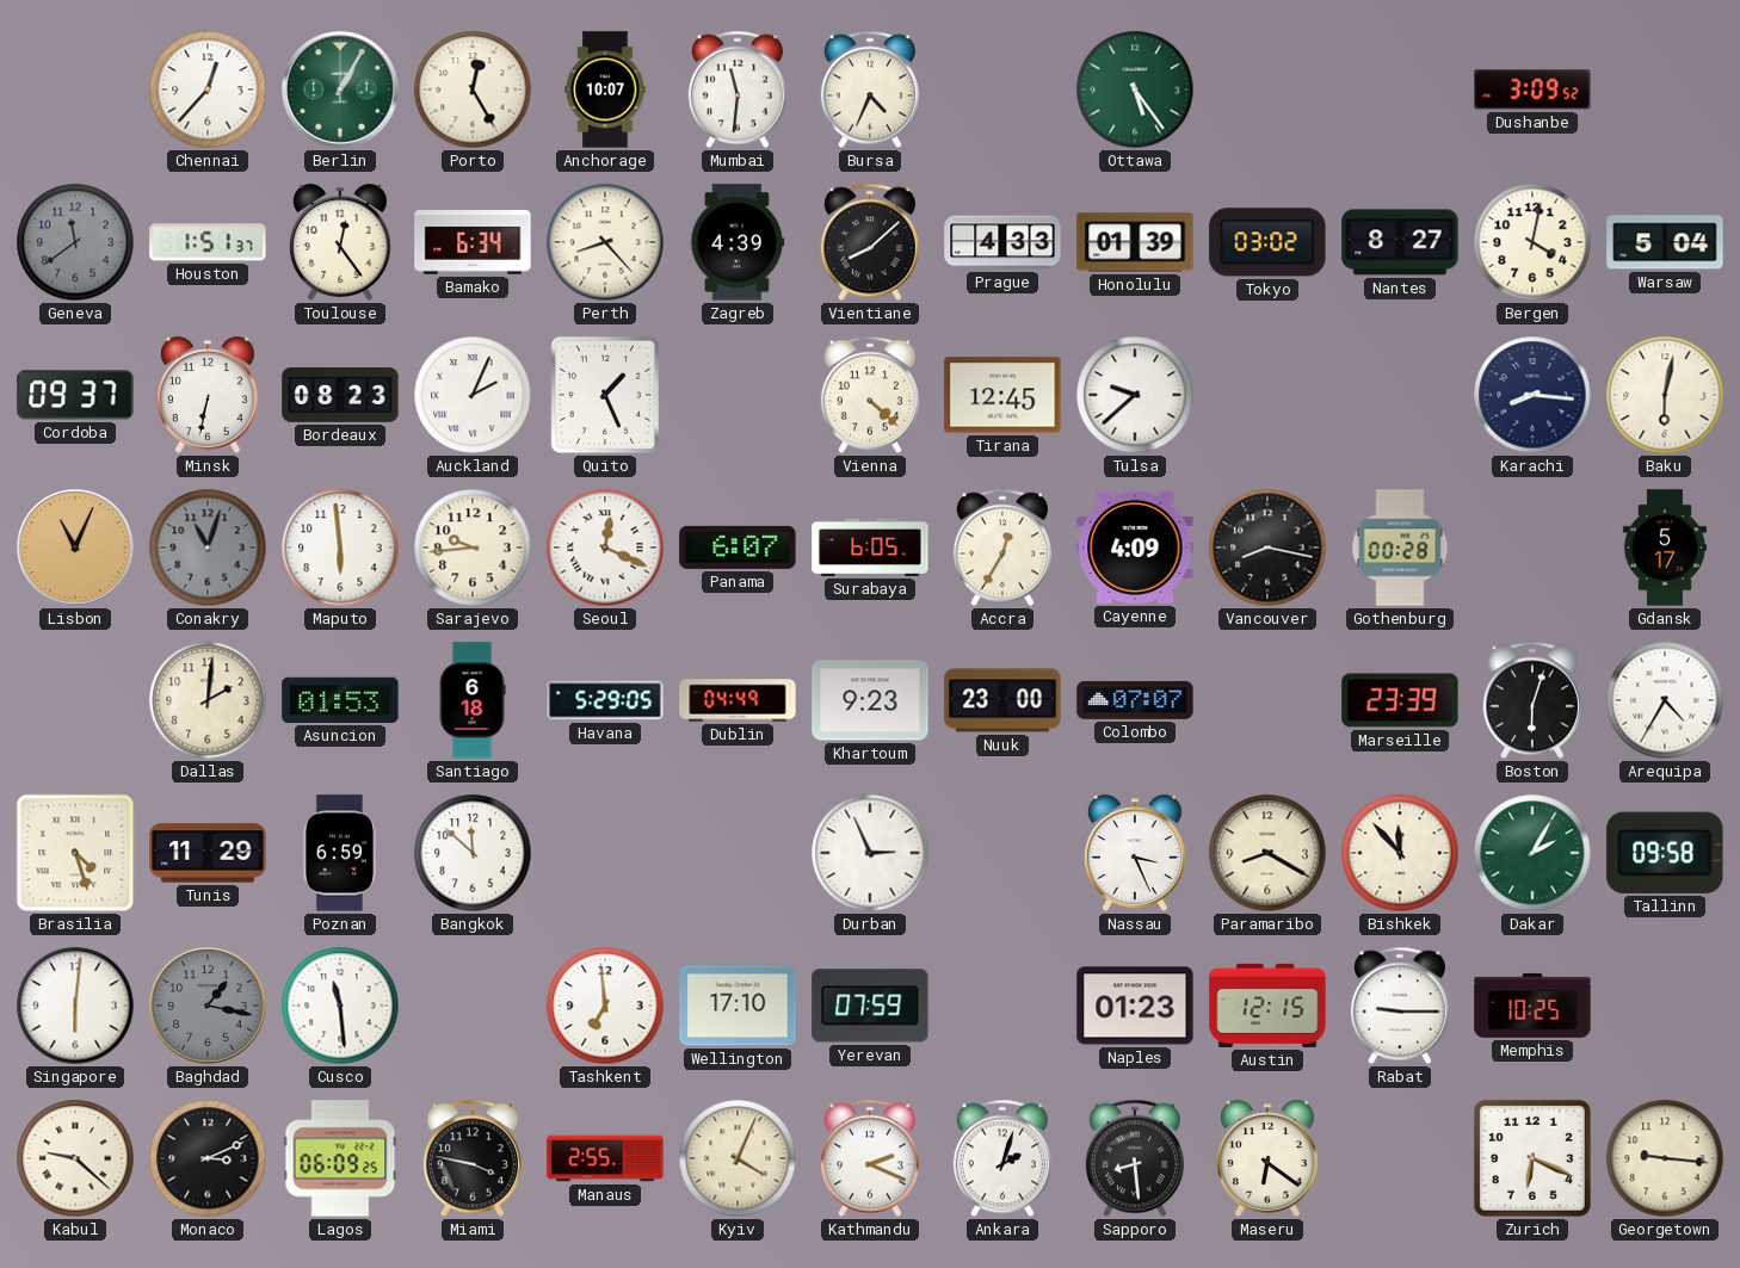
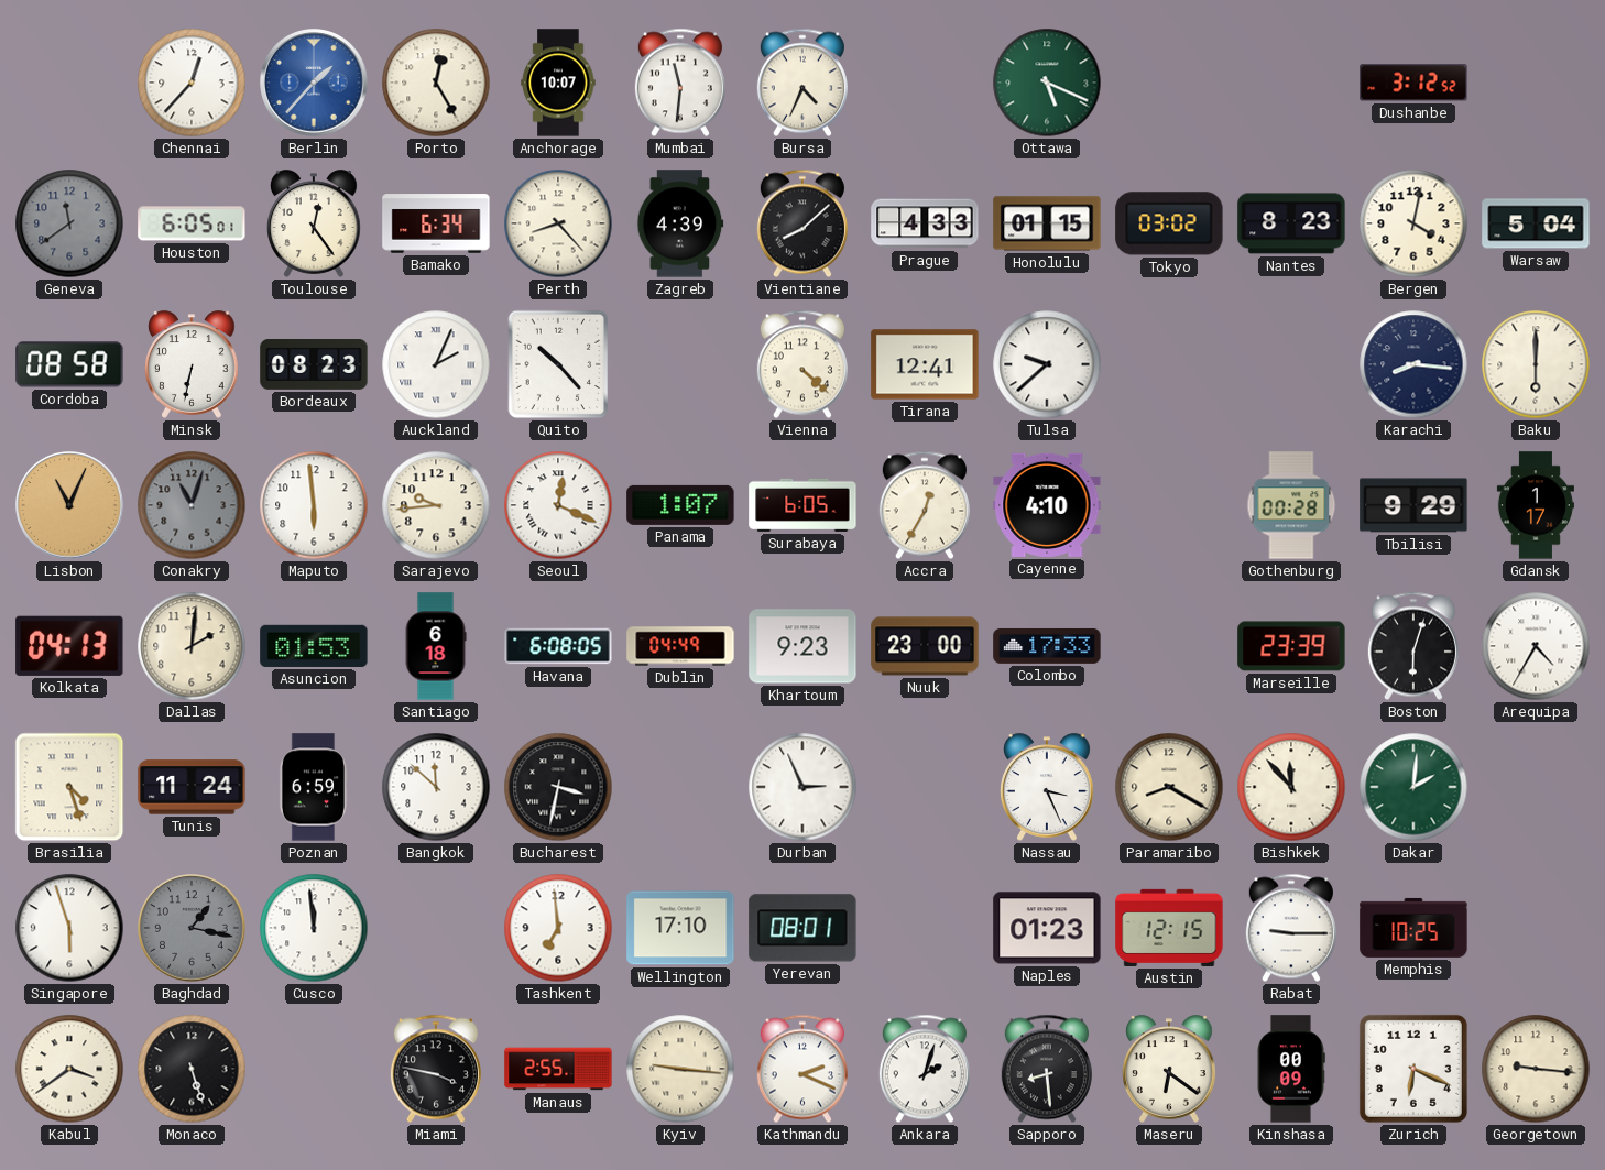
Berlin: 1:05 -> 1:37
Berlin dial: green -> blue
Ottawa: 5:24 -> 5:19
Dushanbe: 3:09 -> 3:12
Houston: 1:51 -> 6:05
Honolulu: 01:39 -> 01:15
Nantes: 8:27 -> 8:23
Cordoba: 09:37 -> 08:58
Quito: 1:26 -> 10:23
Tirana: 12:45 -> 12:41
Baku: 6:02 -> 6:00
Panama: 6:07 -> 1:07
Cayenne: 4:09 -> 4:10
Vancouver: 8:17 -> none
Tbilisi: none -> 9:29
Gdansk: 5:17 -> 1:17
Kolkata: none -> 04:13
Havana: 5:29 -> 6:08
Colombo: 07:07 -> 17:33
Tunis: 11:29 -> 11:24
Bucharest: none -> 3:32
Dakar: 2:05 -> 2:01
Tallinn: 09:58 -> none
Singapore: 6:01 -> 5:57
Cusco: 11:29 -> 11:59
Yerevan: 07:59 -> 08:01
Kabul: 9:22 -> 3:39
Monaco: 3:11 -> 5:27
Lagos: 06:09 -> none
Kyiv: 4:04 -> 9:16
Kinshasa: none -> 00:09
